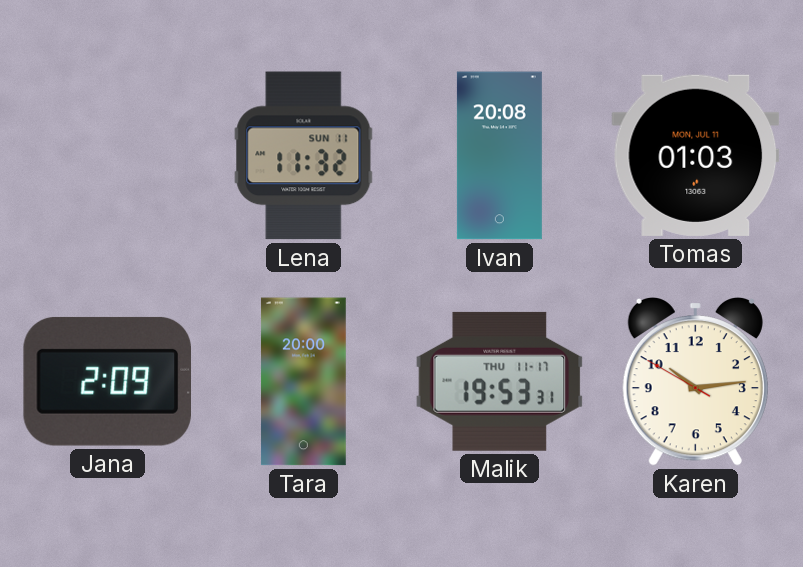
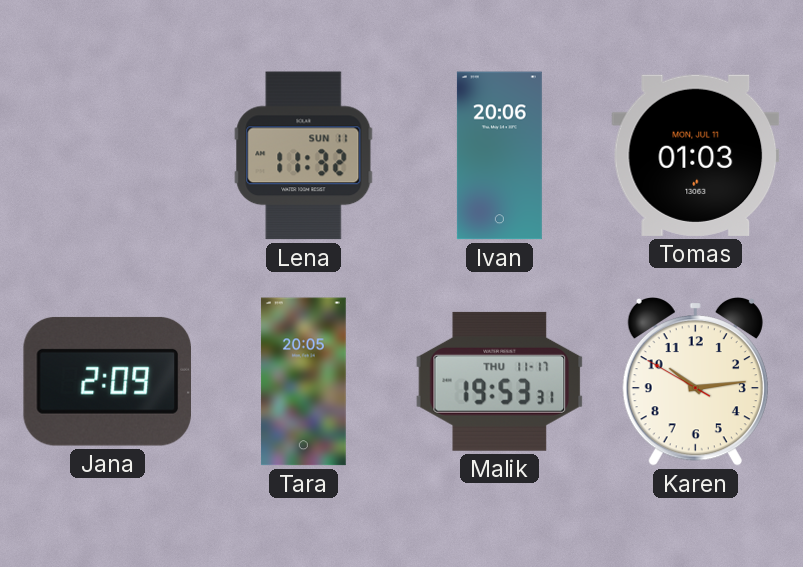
Ivan: 20:08 -> 20:06
Tara: 20:00 -> 20:05
